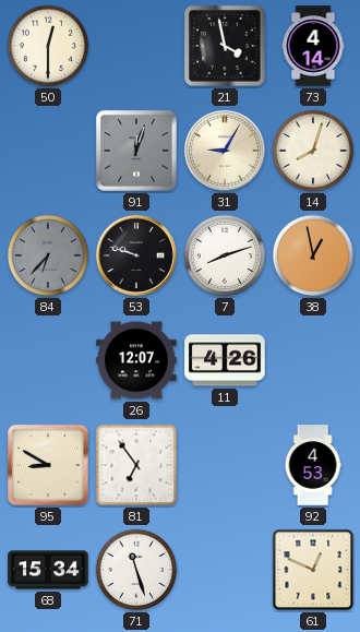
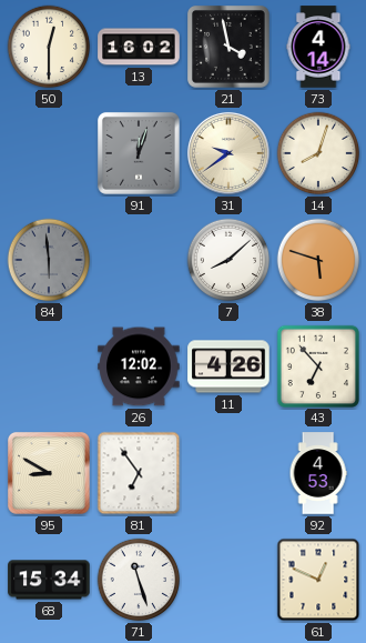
13: none -> 16:02
31: 9:05 -> 9:39
84: 6:37 -> 5:59
53: 9:48 -> none
7: 8:12 -> 8:08
38: 12:58 -> 5:48
26: 12:07 -> 12:02
43: none -> 6:53
